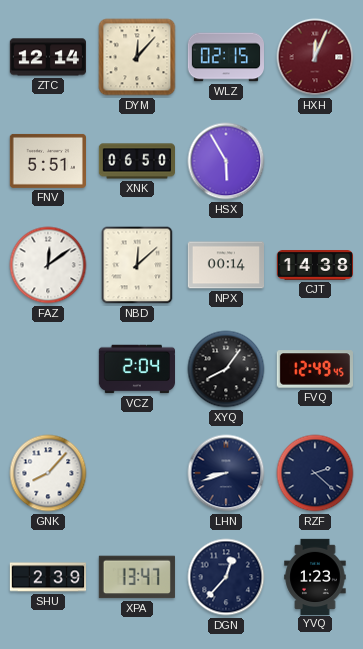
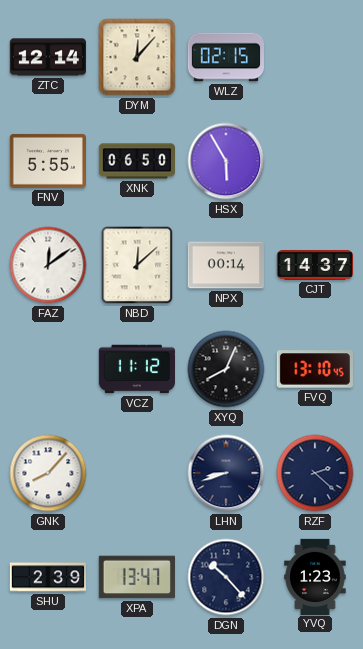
HXH: 12:04 -> none
FNV: 5:51 -> 5:55
CJT: 14:38 -> 14:37
VCZ: 2:04 -> 11:12
XYQ: 8:06 -> 8:04
FVQ: 12:49 -> 13:10
DGN: 12:37 -> 10:23
